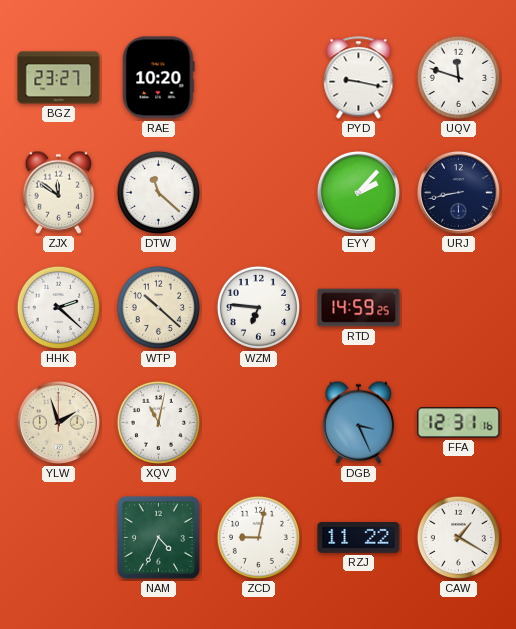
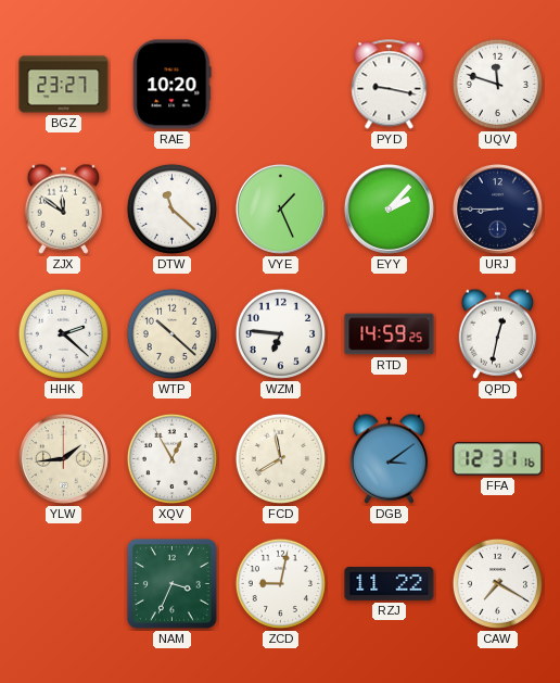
VYE: none -> 1:26
URJ: 8:43 -> 8:45
QPD: none -> 12:32
YLW: 1:57 -> 1:44
XQV: 11:02 -> 12:55
FCD: none -> 7:58
DGB: 3:26 -> 3:09
NAM: 4:34 -> 3:34
CAW: 1:20 -> 7:20
